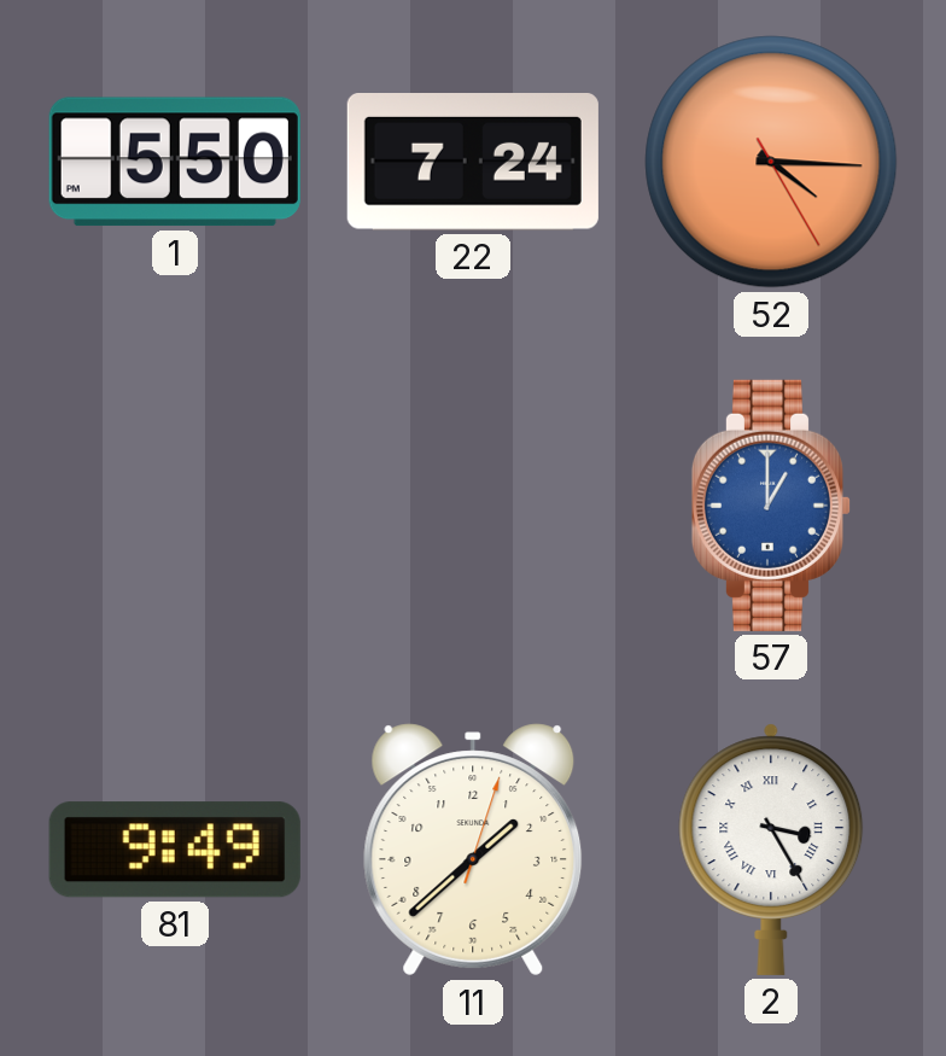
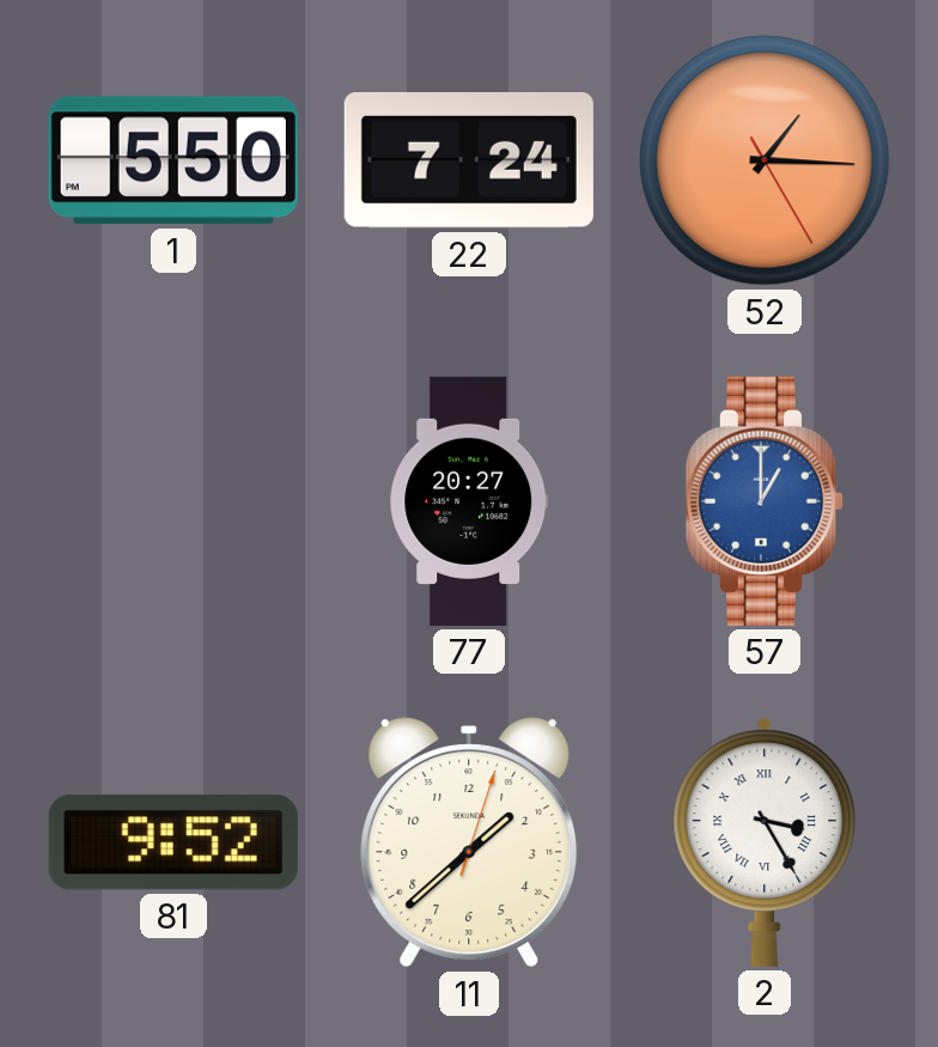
52: 4:15 -> 1:15
77: none -> 20:27
81: 9:49 -> 9:52
